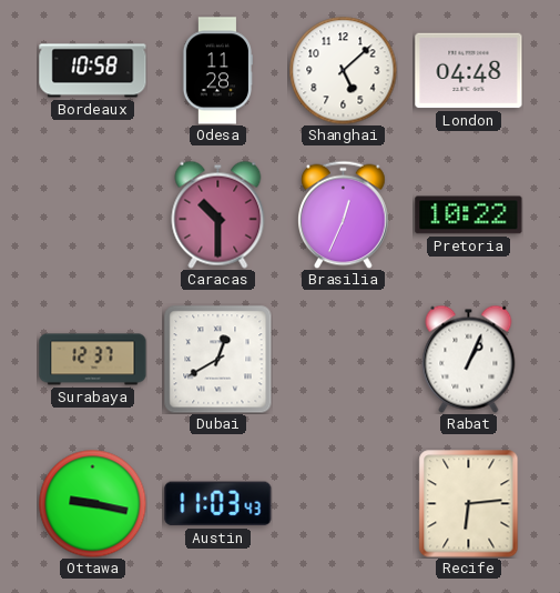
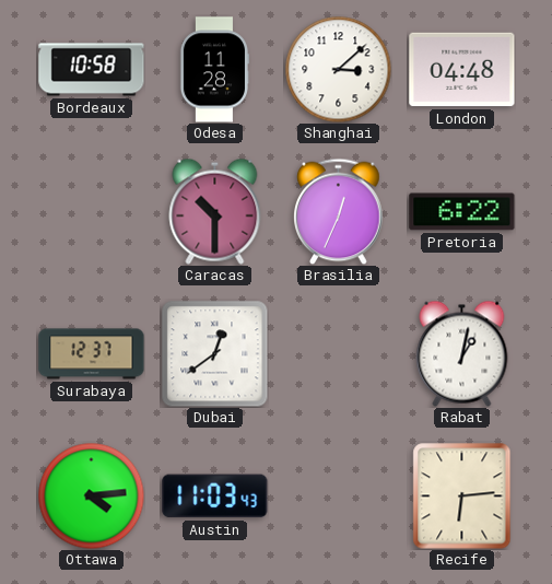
Shanghai: 5:08 -> 3:08
Pretoria: 10:22 -> 6:22
Dubai: 12:40 -> 12:39
Rabat: 1:04 -> 1:02
Ottawa: 9:17 -> 4:14
